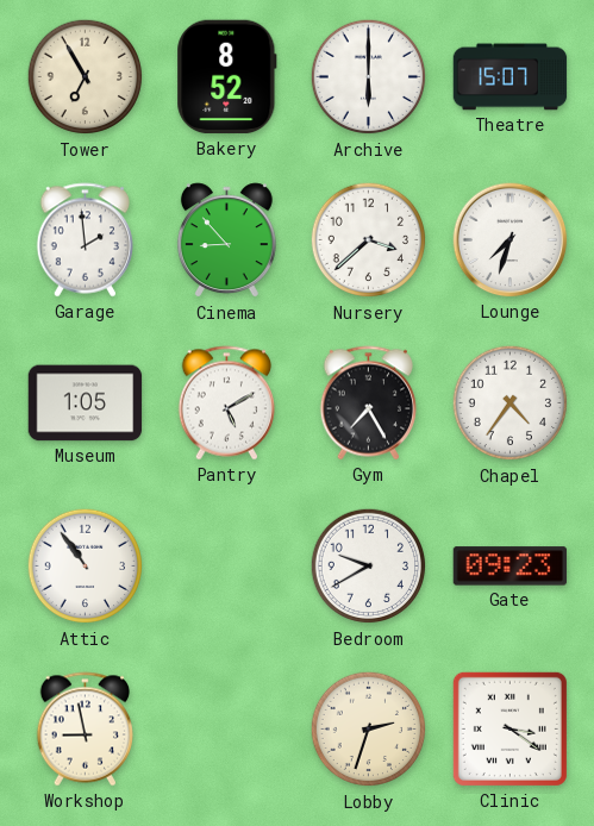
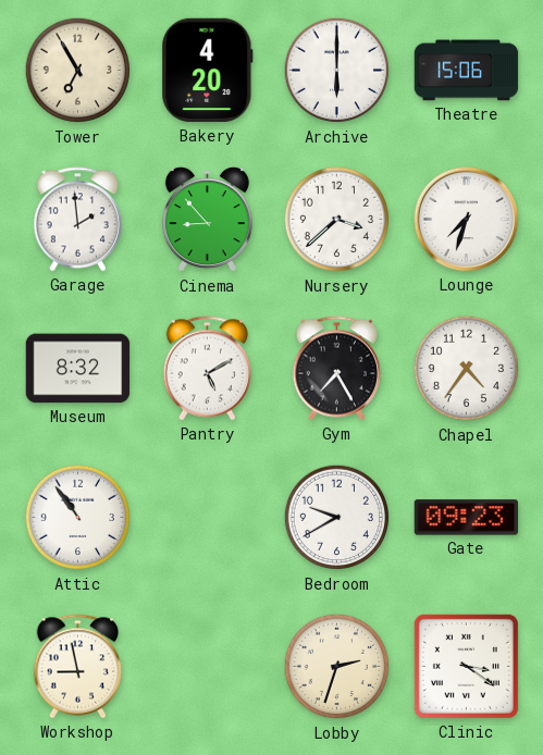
Bakery: 8:52 -> 4:20
Theatre: 15:07 -> 15:06
Museum: 1:05 -> 8:32
